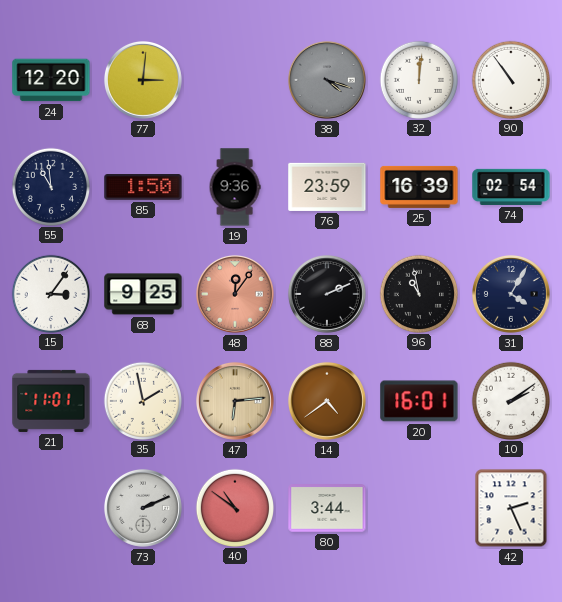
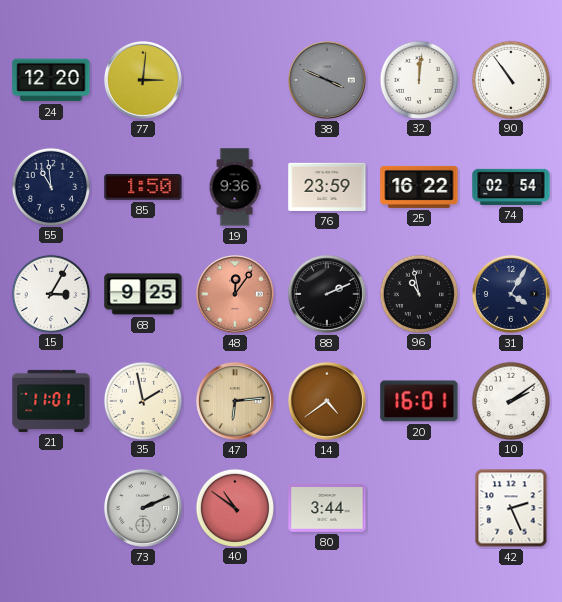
38: 4:18 -> 3:49
25: 16:39 -> 16:22
15: 3:06 -> 3:05
